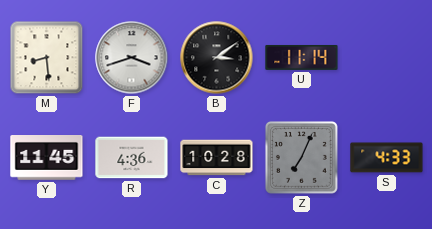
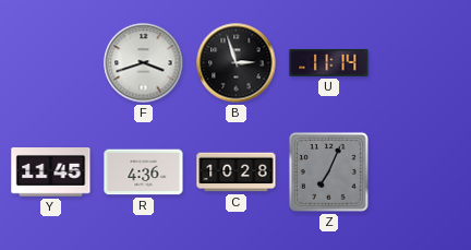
M: 8:29 -> none
B: 3:09 -> 2:57
S: 4:33 -> none
